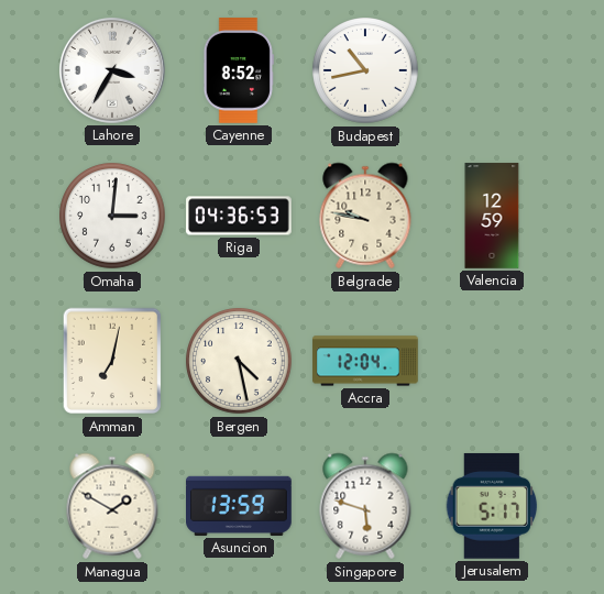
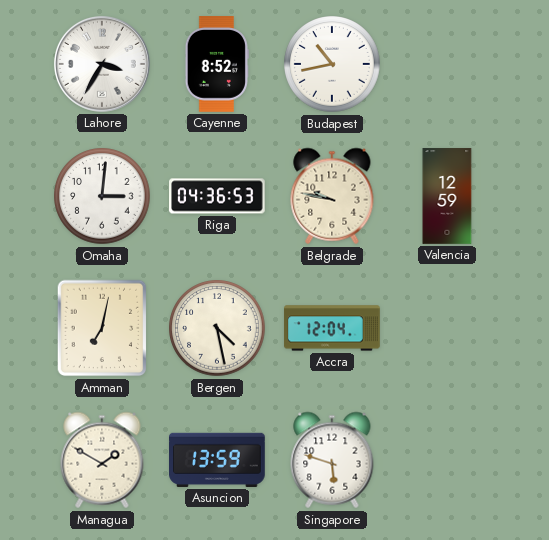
Jerusalem: 5:17 -> none
